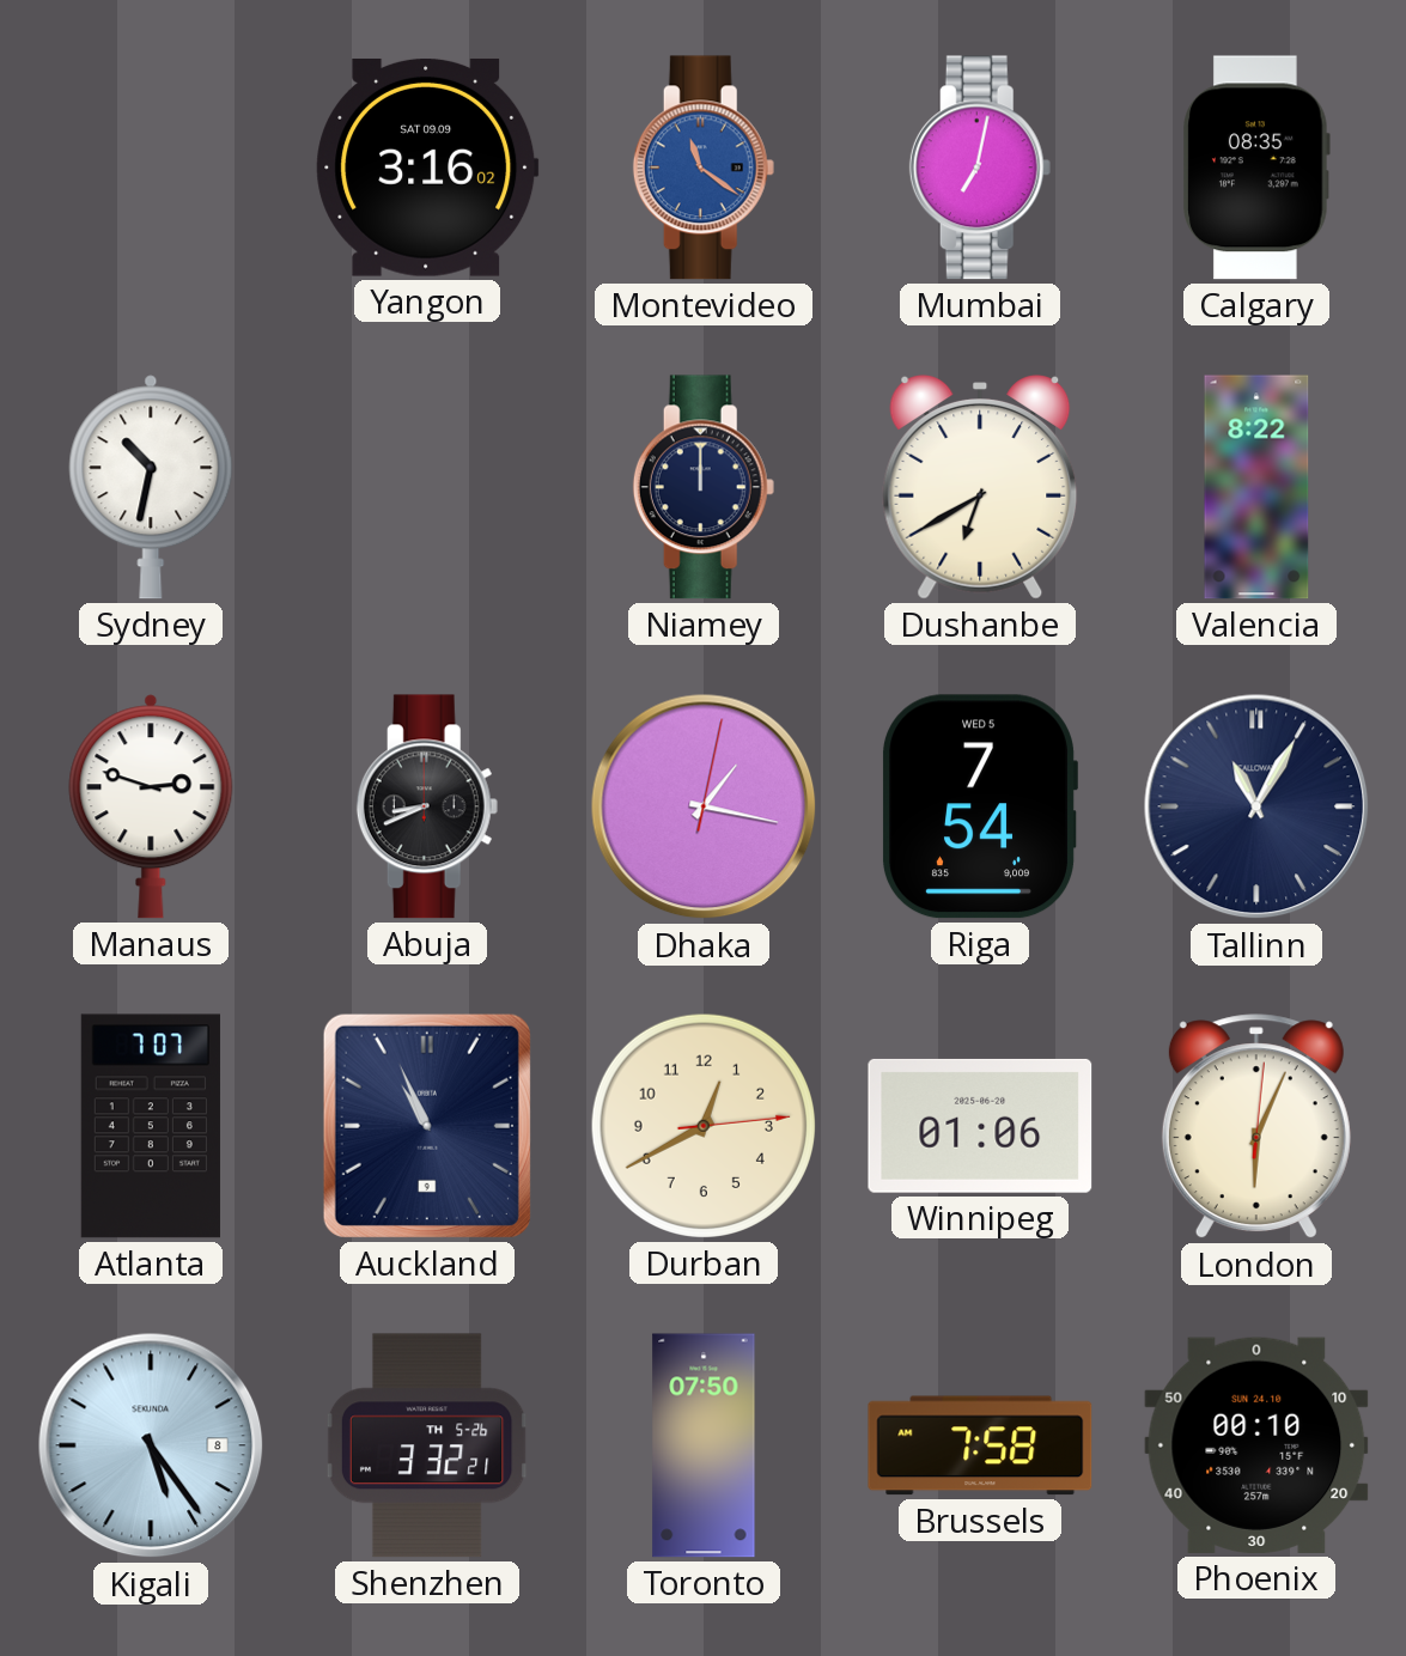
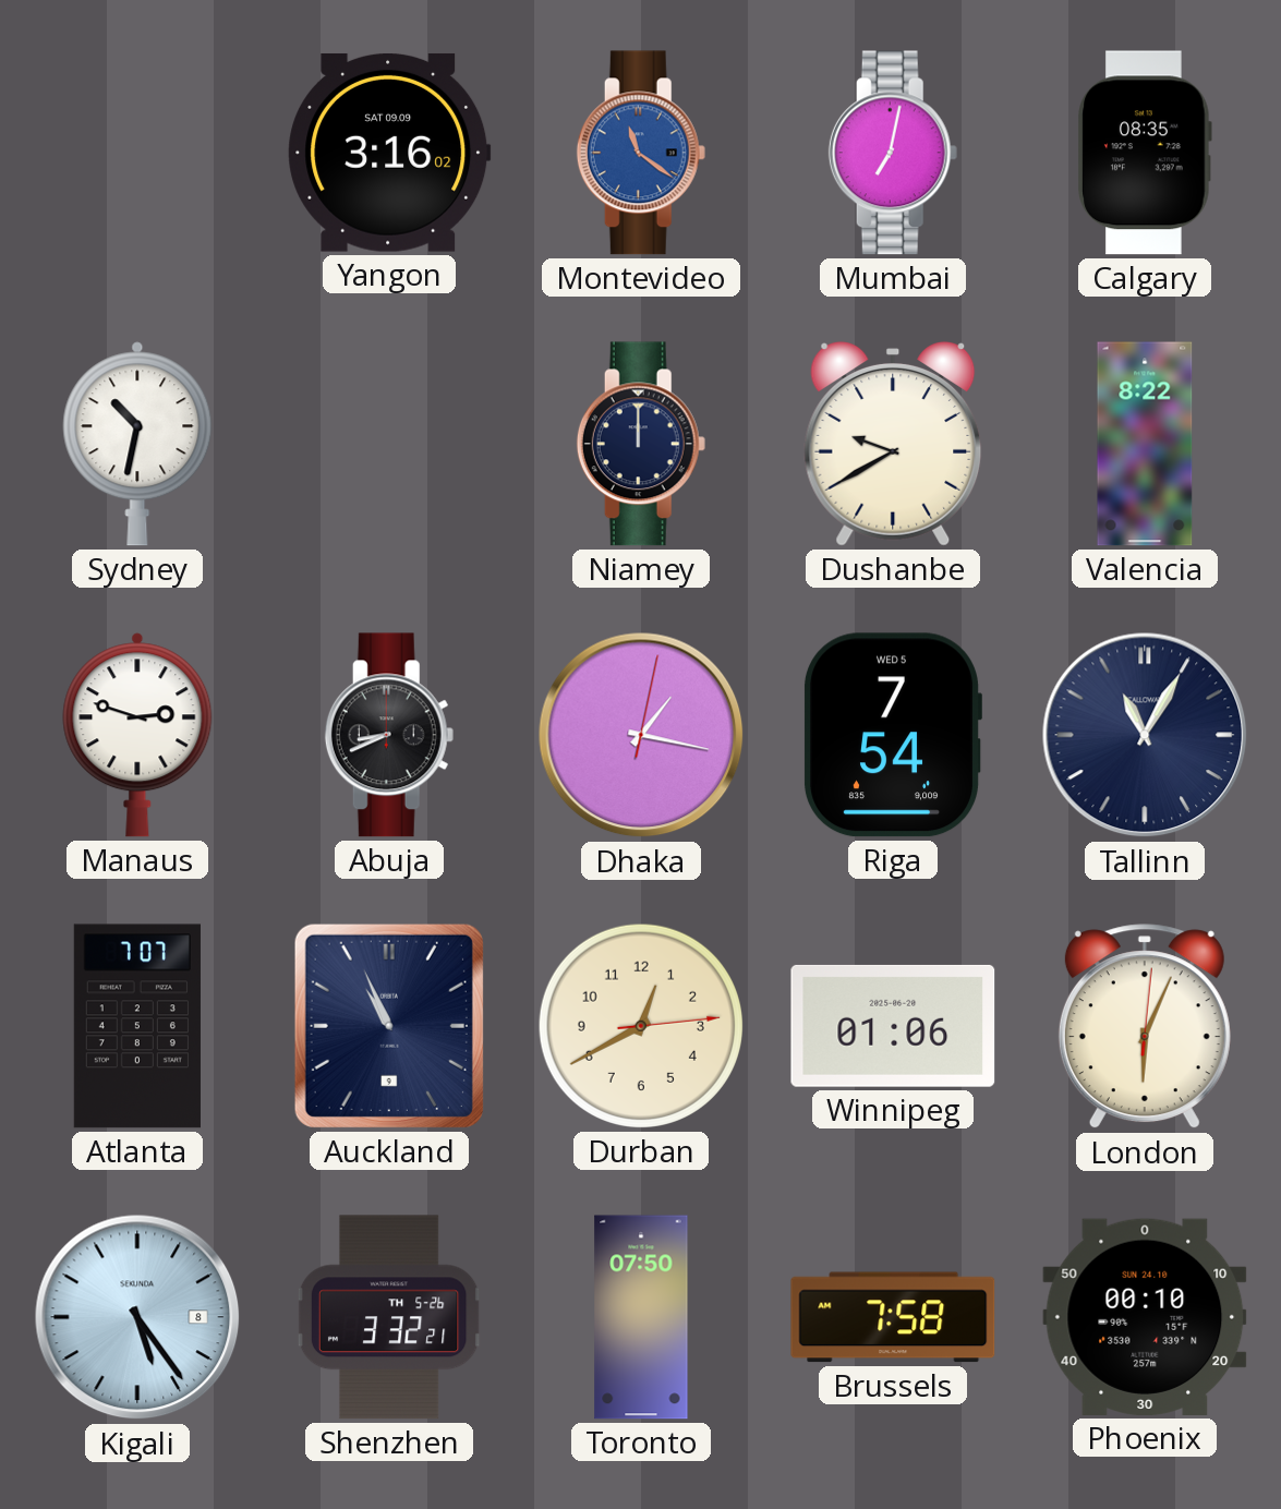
Dushanbe: 6:40 -> 9:40
